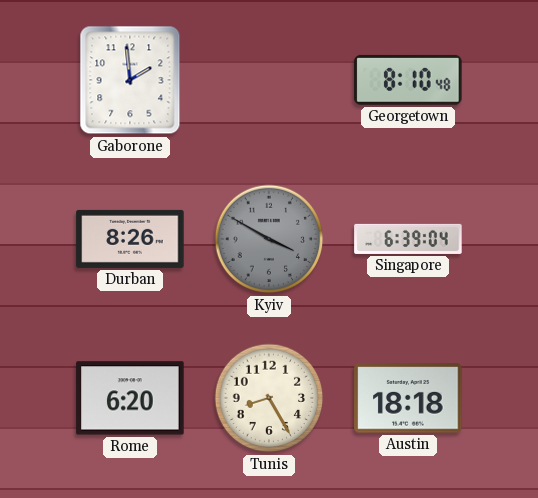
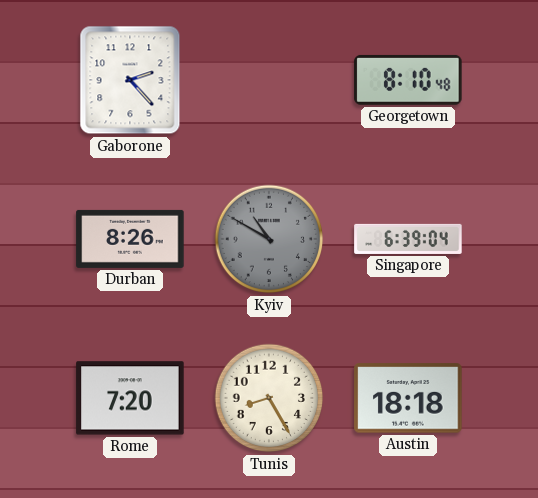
Gaborone: 1:59 -> 2:23
Kyiv: 3:50 -> 10:50
Rome: 6:20 -> 7:20
